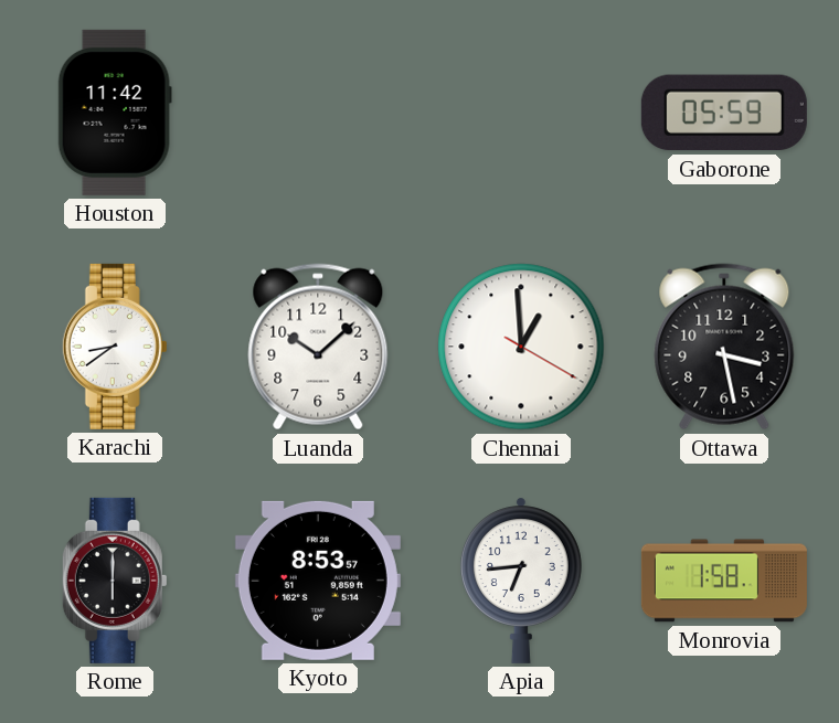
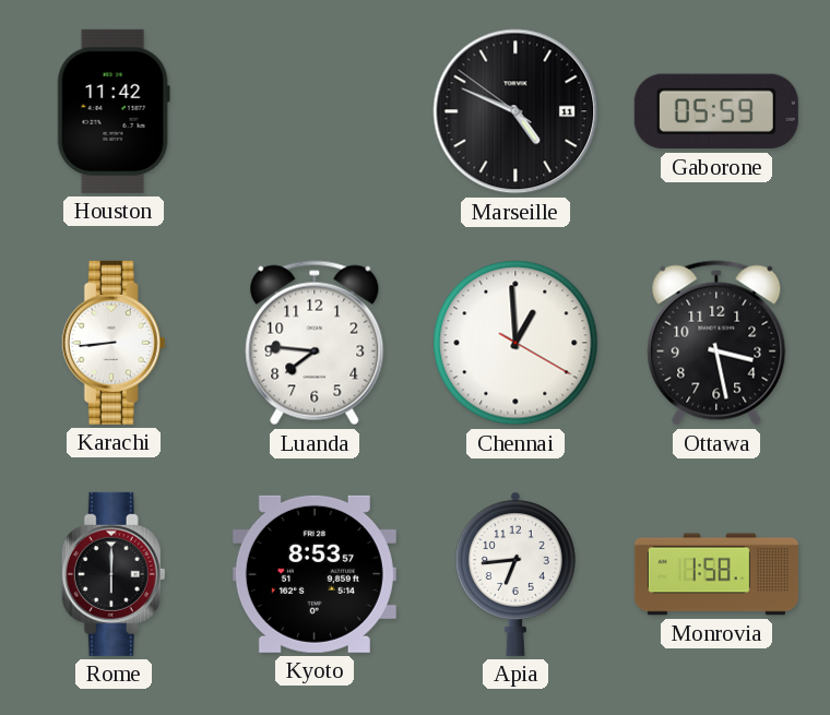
Marseille: none -> 4:48
Karachi: 8:39 -> 8:44
Luanda: 10:08 -> 7:46
